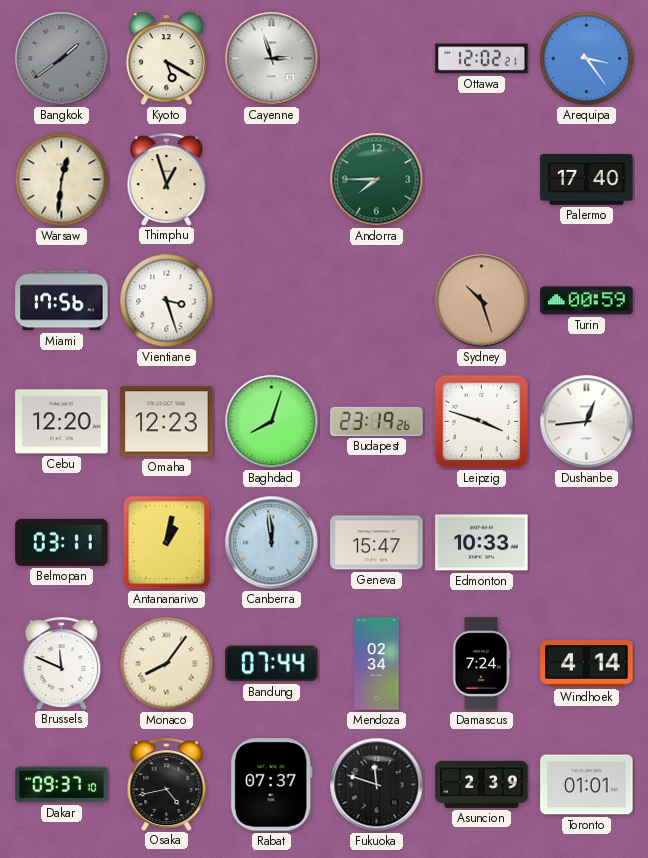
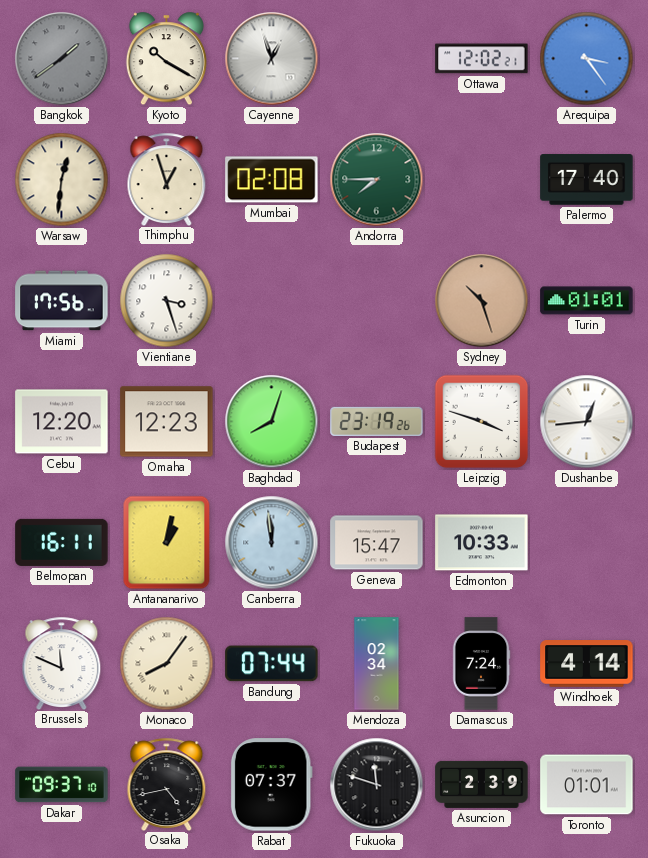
Kyoto: 5:20 -> 10:20
Cayenne: 2:57 -> 12:57
Mumbai: none -> 02:08
Turin: 00:59 -> 01:01
Belmopan: 03:11 -> 16:11
